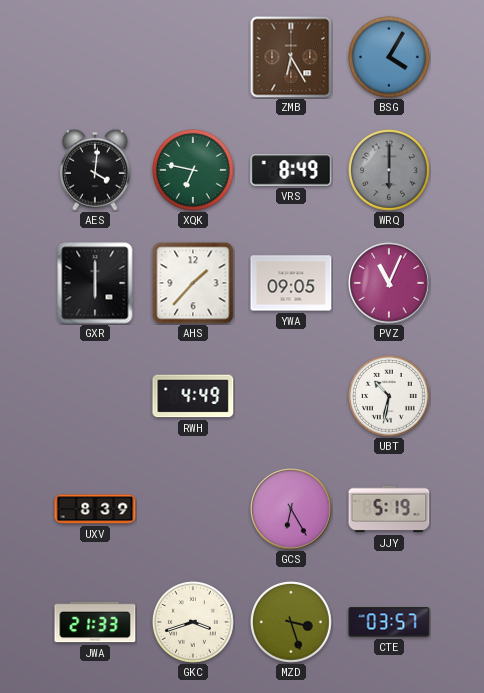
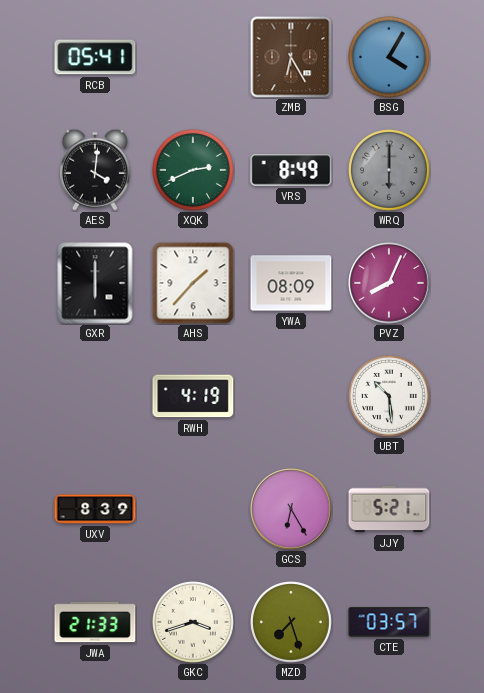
RCB: none -> 05:41
XQK: 6:47 -> 2:41
YWA: 09:05 -> 08:09
PVZ: 11:04 -> 8:04
RWH: 4:49 -> 4:19
UBT: 10:32 -> 10:29
JJY: 5:19 -> 5:21
MZD: 3:27 -> 7:27
